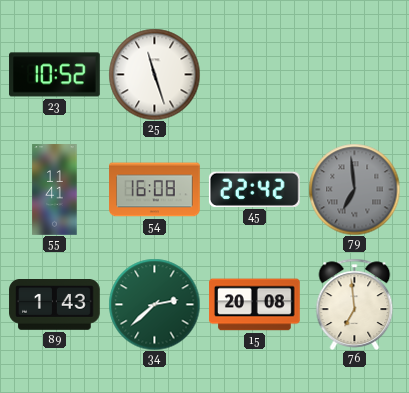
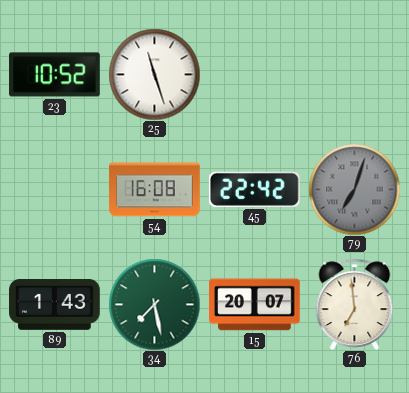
55: 11:41 -> none
79: 6:59 -> 7:03
34: 2:38 -> 7:28
15: 20:08 -> 20:07
